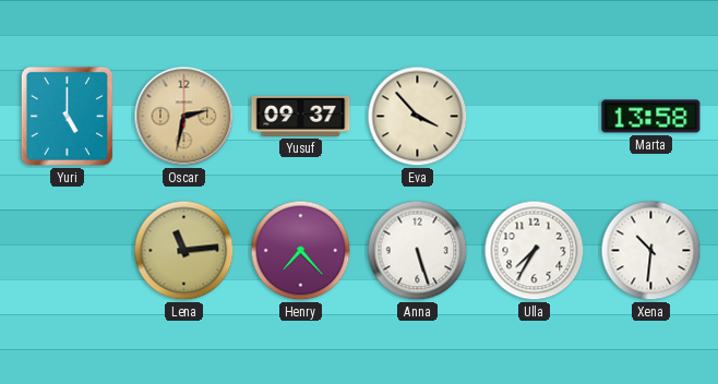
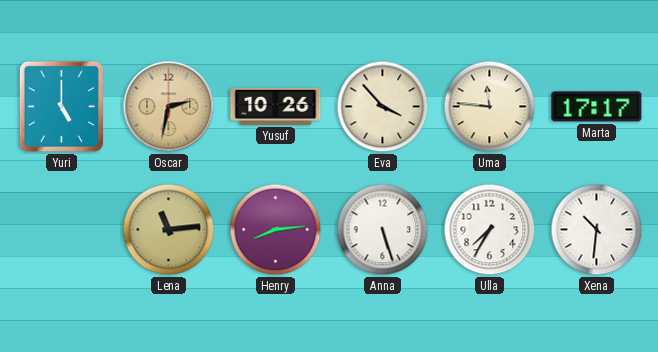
Yusuf: 09:37 -> 10:26
Uma: none -> 11:46
Marta: 13:58 -> 17:17
Henry: 7:23 -> 8:14
